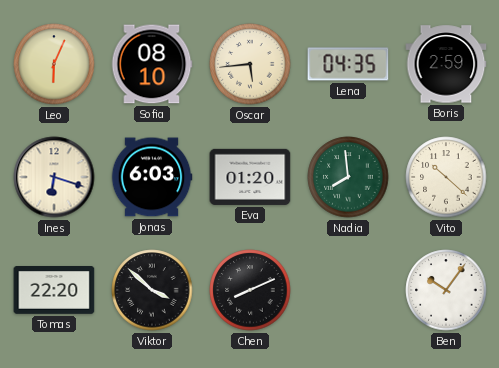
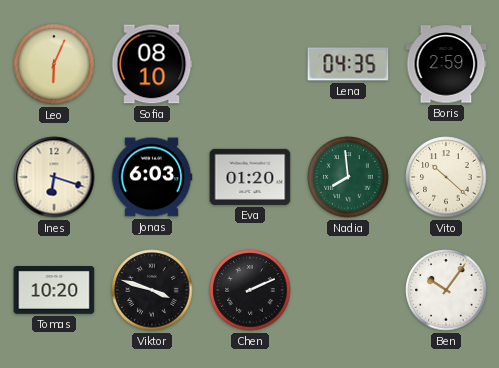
Oscar: 5:44 -> none
Tomas: 22:20 -> 10:20
Viktor: 3:52 -> 3:48
Chen: 8:11 -> 2:11
